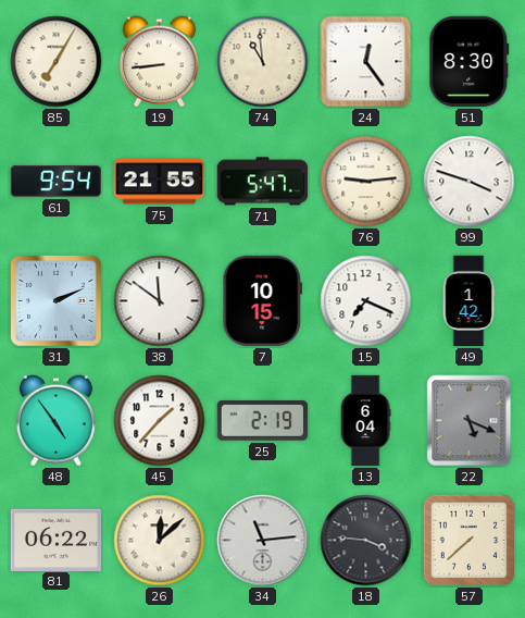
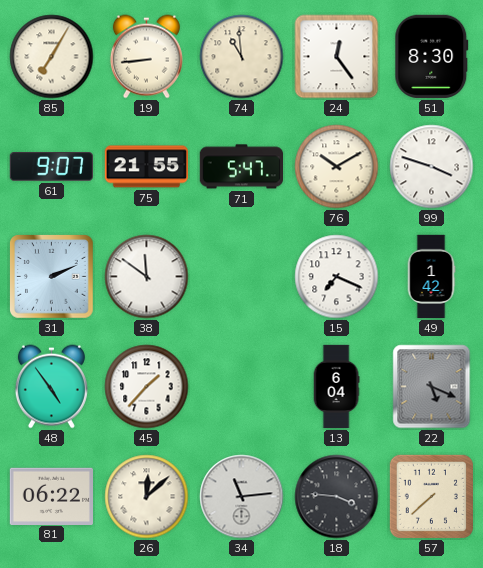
61: 9:54 -> 9:07
76: 9:14 -> 10:10
7: 10:15 -> none
25: 2:19 -> none
